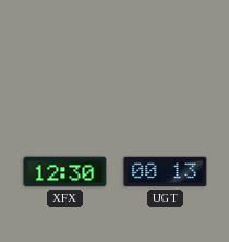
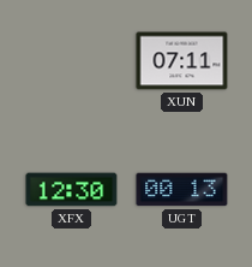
XUN: none -> 07:11
